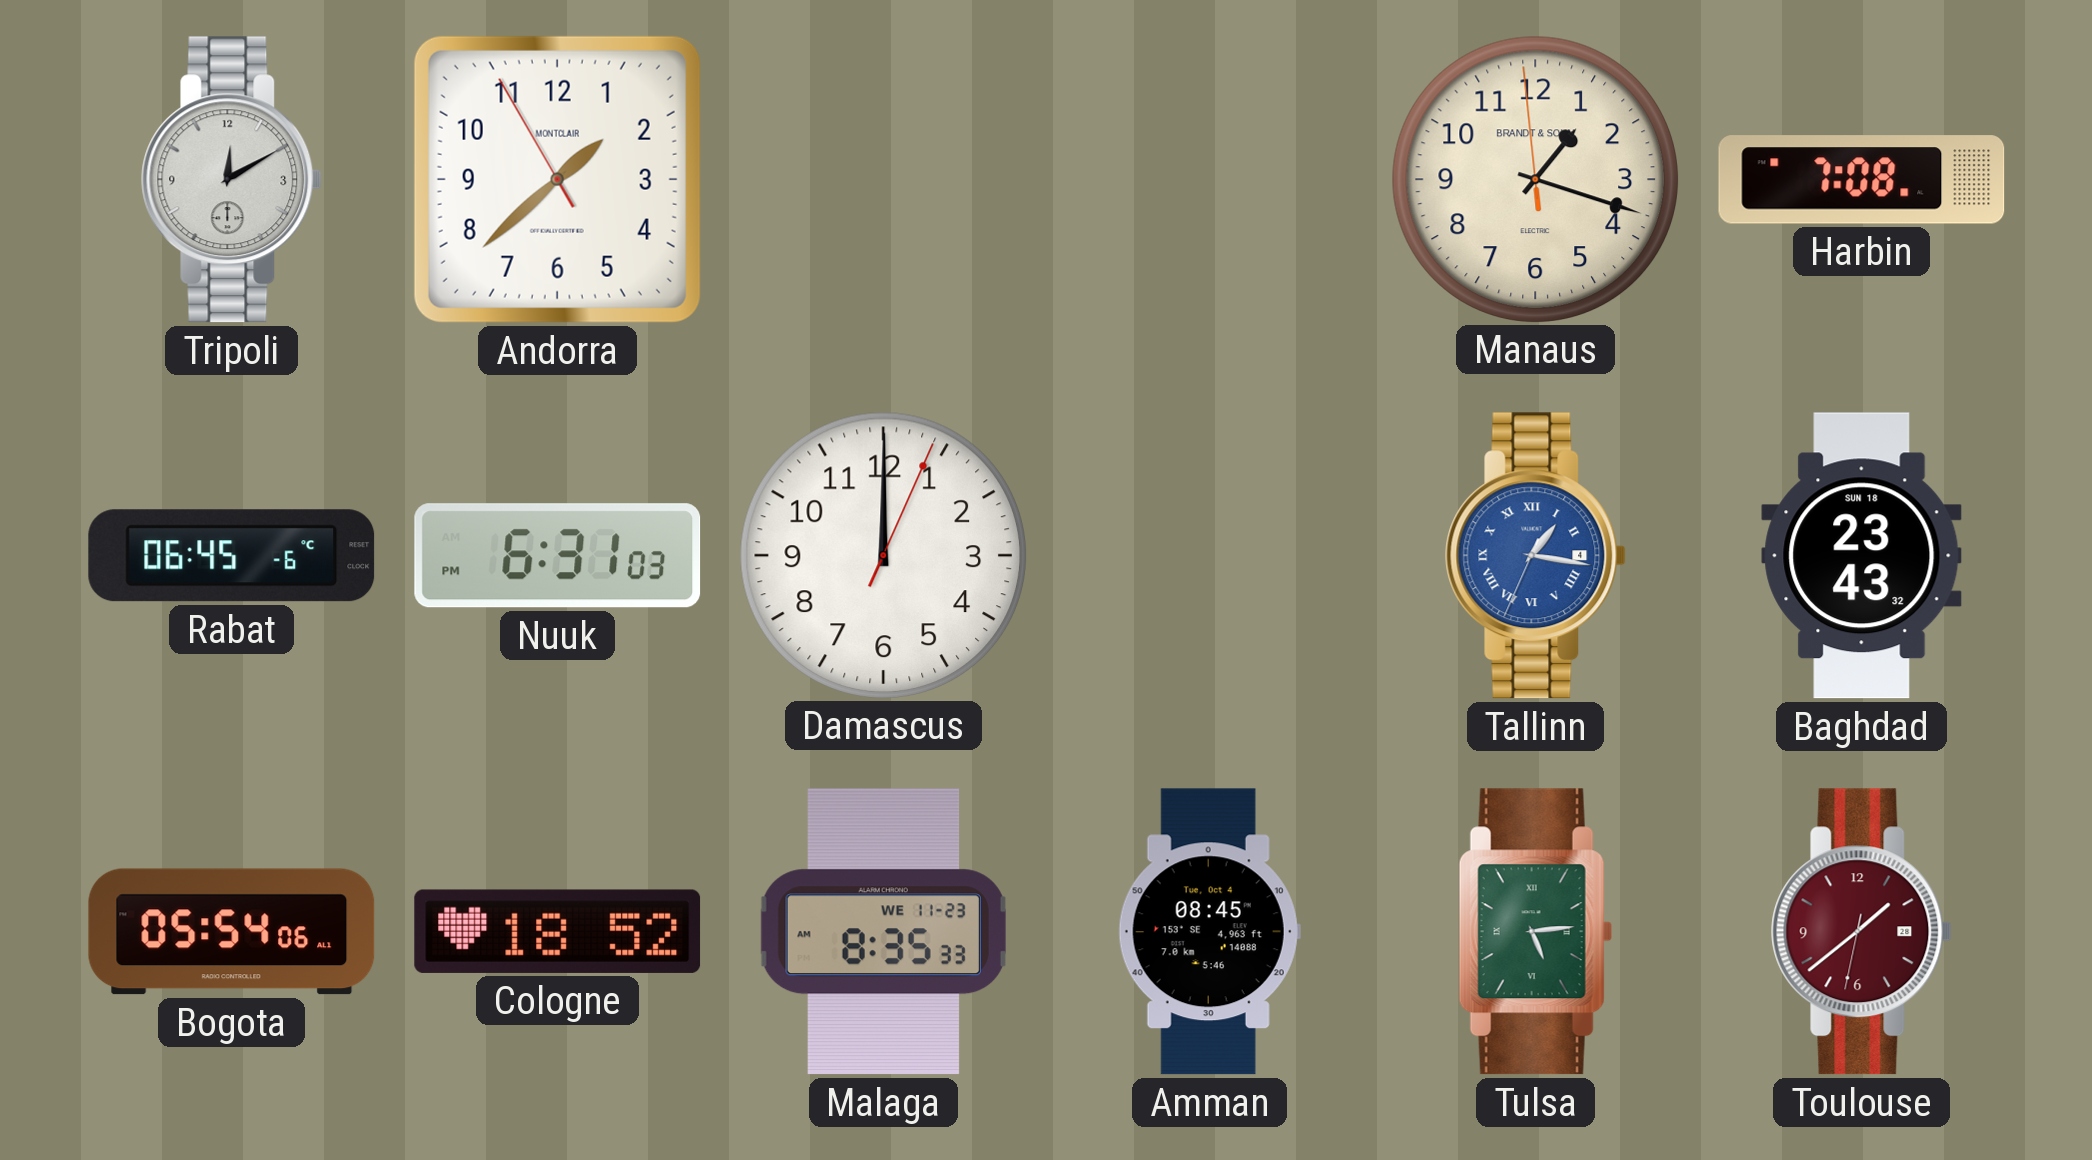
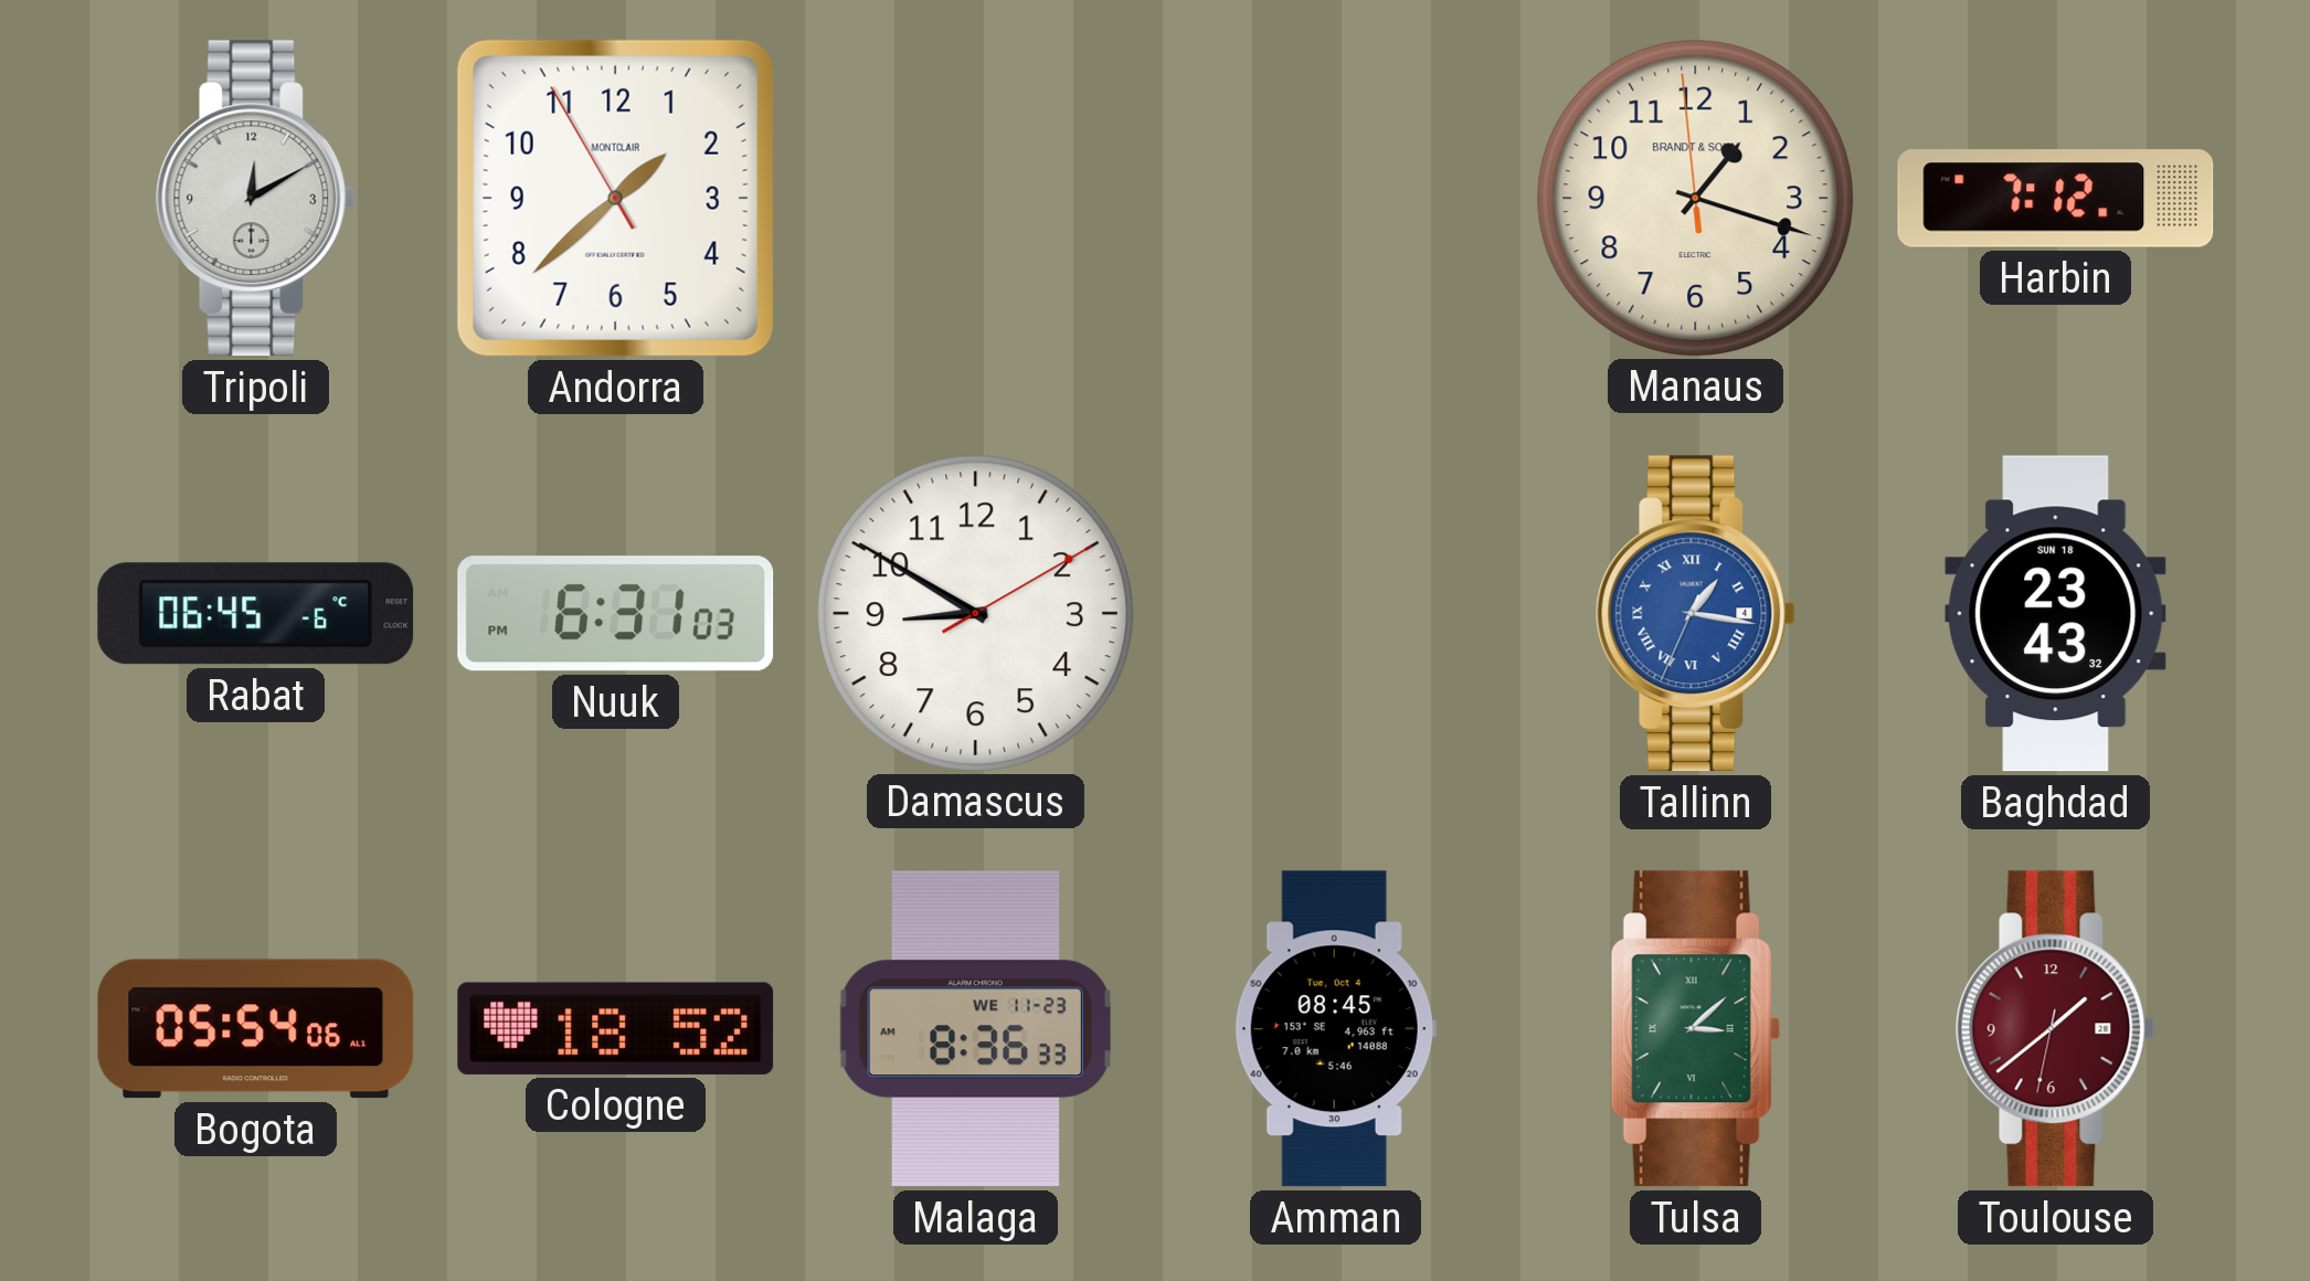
Harbin: 7:08 -> 7:12
Damascus: 12:00 -> 8:50
Malaga: 8:35 -> 8:36
Tulsa: 5:14 -> 3:08
